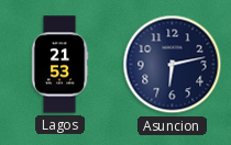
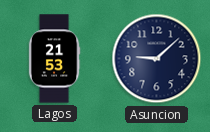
Asuncion: 6:13 -> 9:08
